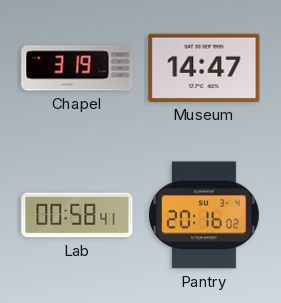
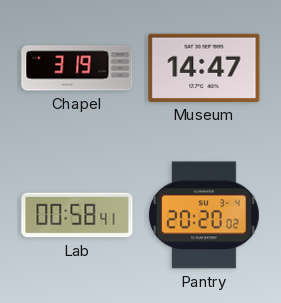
Pantry: 20:16 -> 20:20
